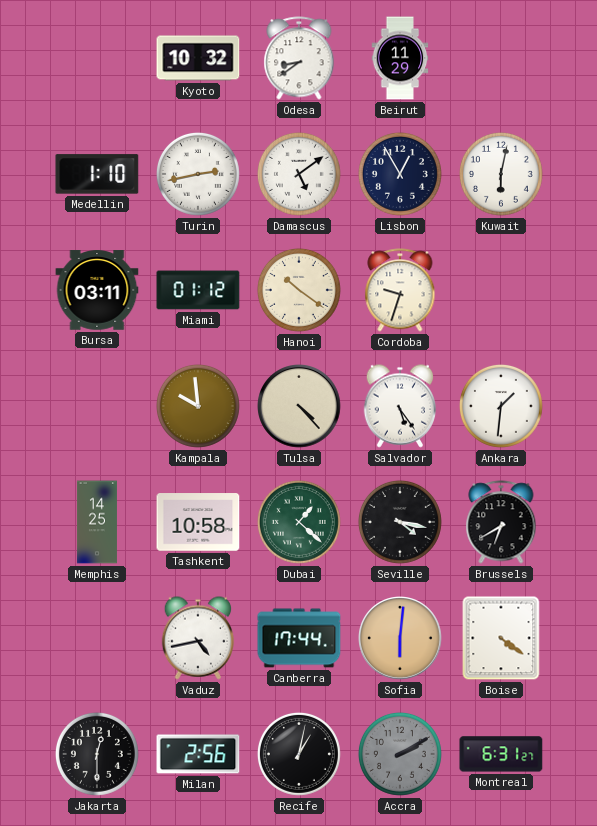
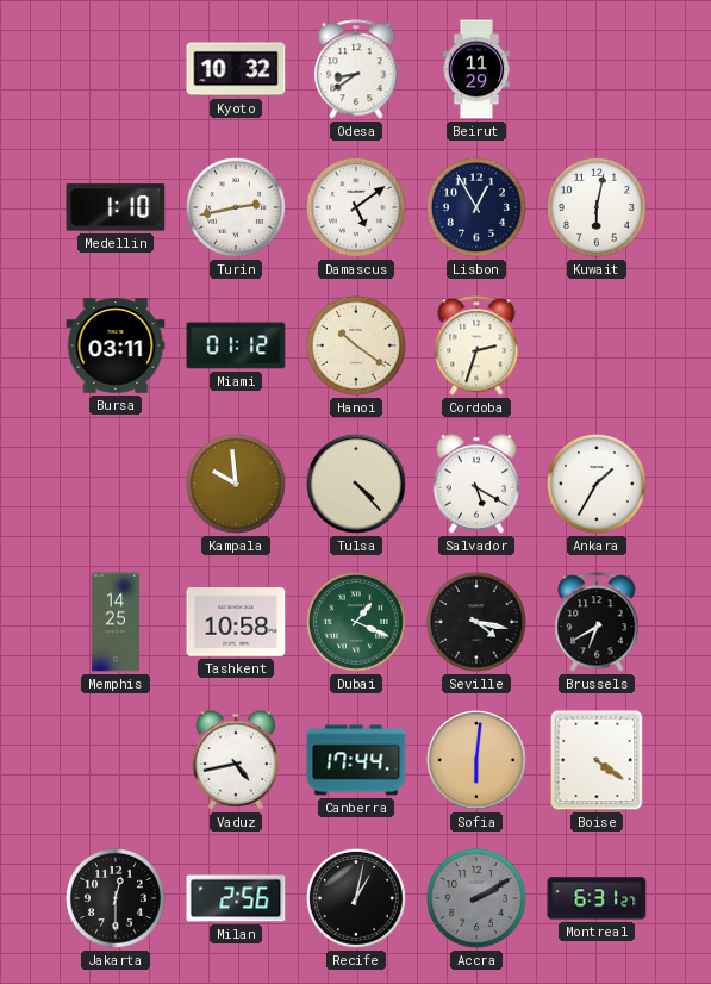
Cordoba: 9:33 -> 2:33
Salvador: 5:24 -> 5:20
Ankara: 1:31 -> 1:35
Dubai: 1:22 -> 1:19
